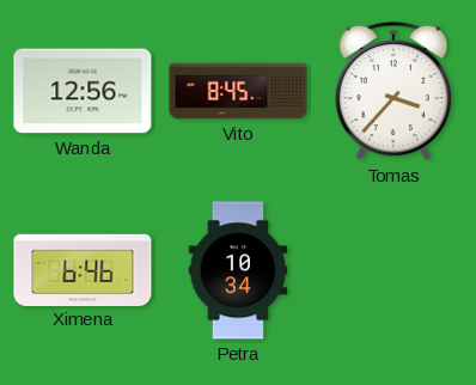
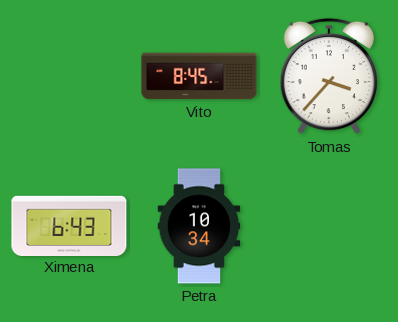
Wanda: 12:56 -> none
Ximena: 6:46 -> 6:43
